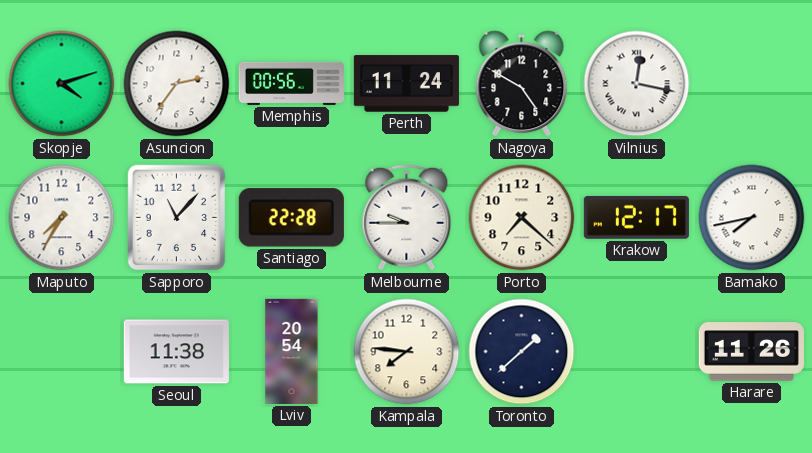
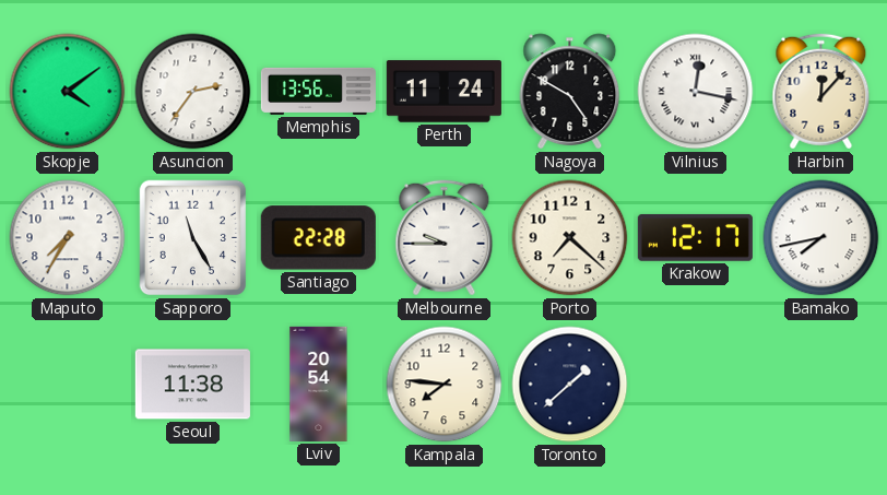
Skopje: 4:12 -> 4:09
Memphis: 00:56 -> 13:56
Harbin: none -> 12:07
Sapporo: 11:07 -> 11:25
Harare: 11:26 -> none
